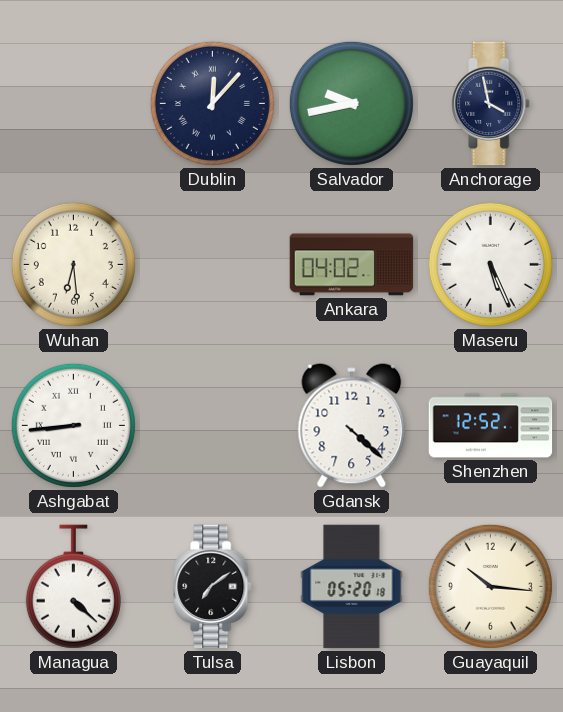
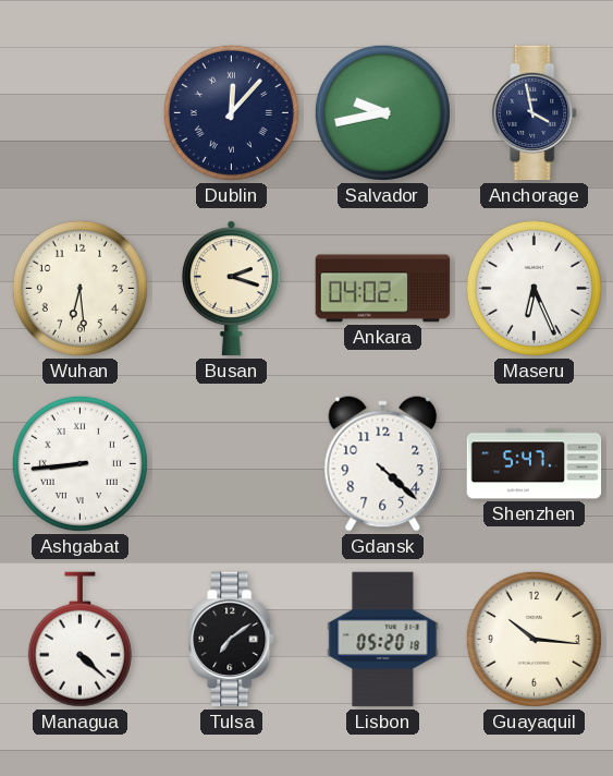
Busan: none -> 2:18
Maseru: 5:26 -> 6:26
Shenzhen: 12:52 -> 5:47
